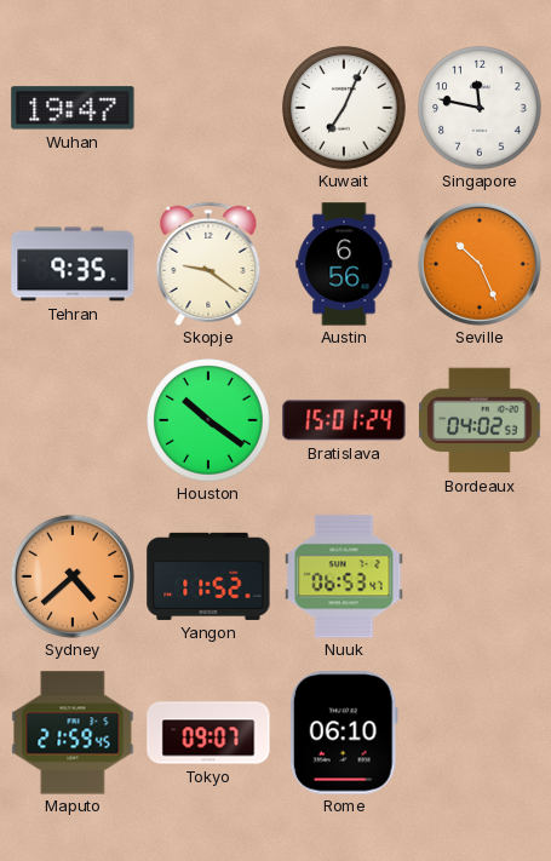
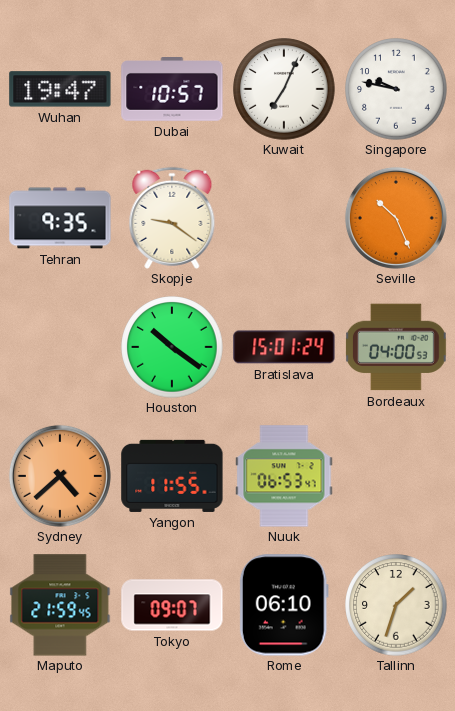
Dubai: none -> 10:57
Singapore: 11:47 -> 9:47
Austin: 6:56 -> none
Bordeaux: 04:02 -> 04:00
Yangon: 11:52 -> 11:55
Tallinn: none -> 1:33
